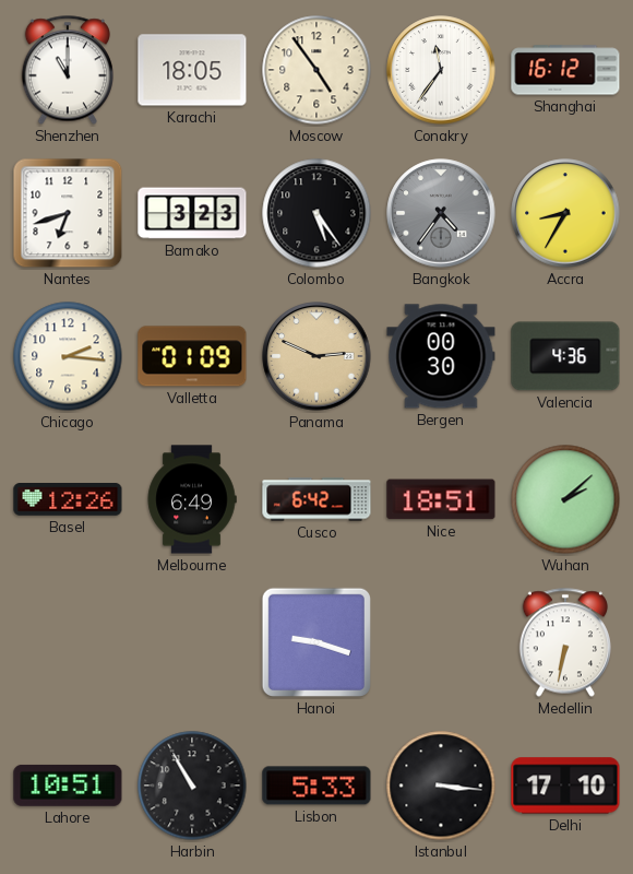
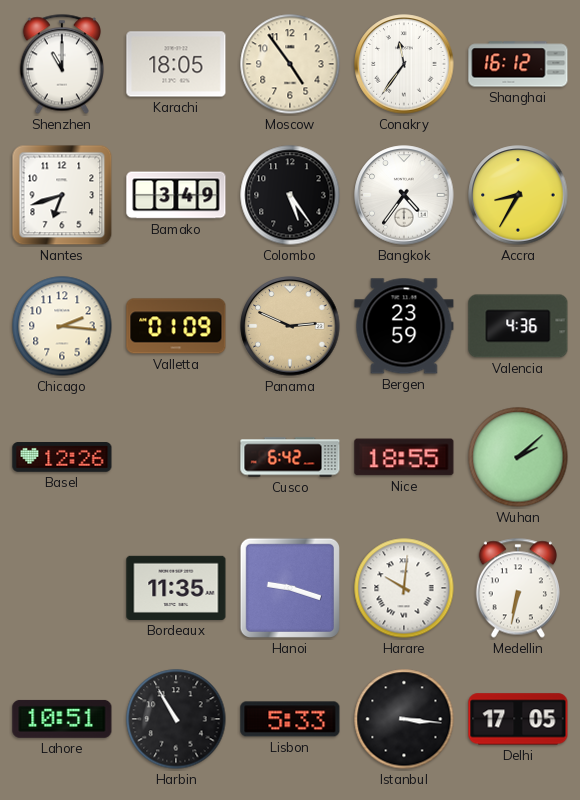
Bamako: 3:23 -> 3:49
Bangkok dial: grey -> white
Bergen: 00:30 -> 23:59
Melbourne: 6:49 -> none
Nice: 18:51 -> 18:55
Bordeaux: none -> 11:35
Harare: none -> 10:01
Delhi: 17:10 -> 17:05
